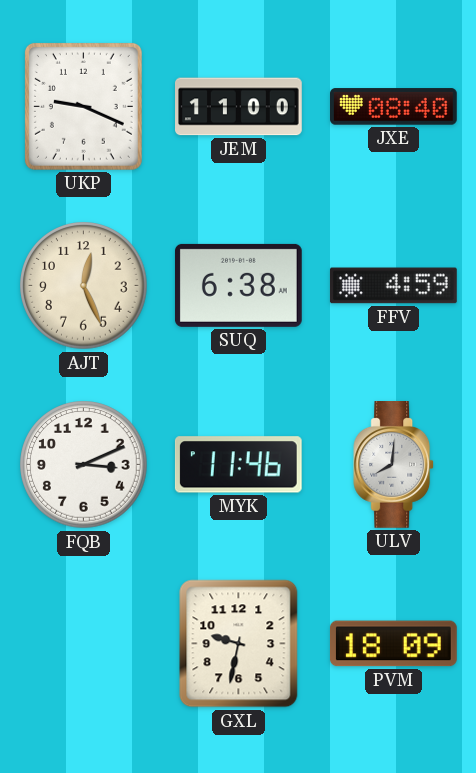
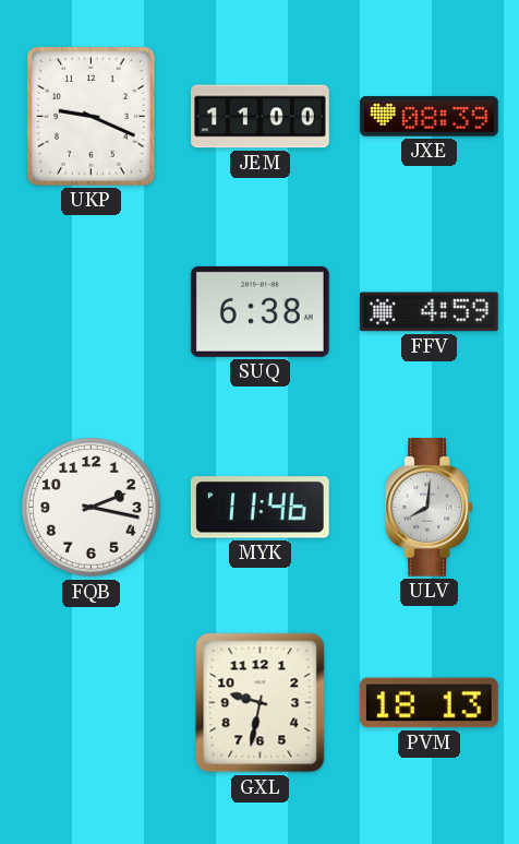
JXE: 08:40 -> 08:39
AJT: 12:26 -> none
FQB: 3:11 -> 2:17
PVM: 18:09 -> 18:13
